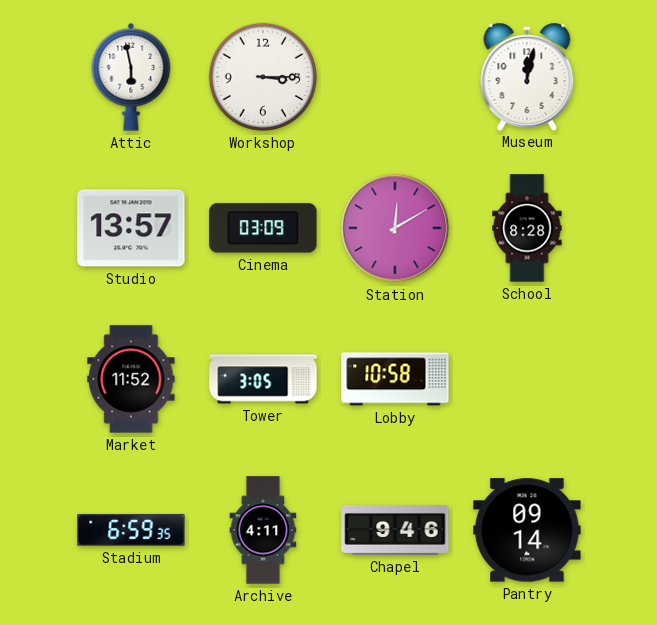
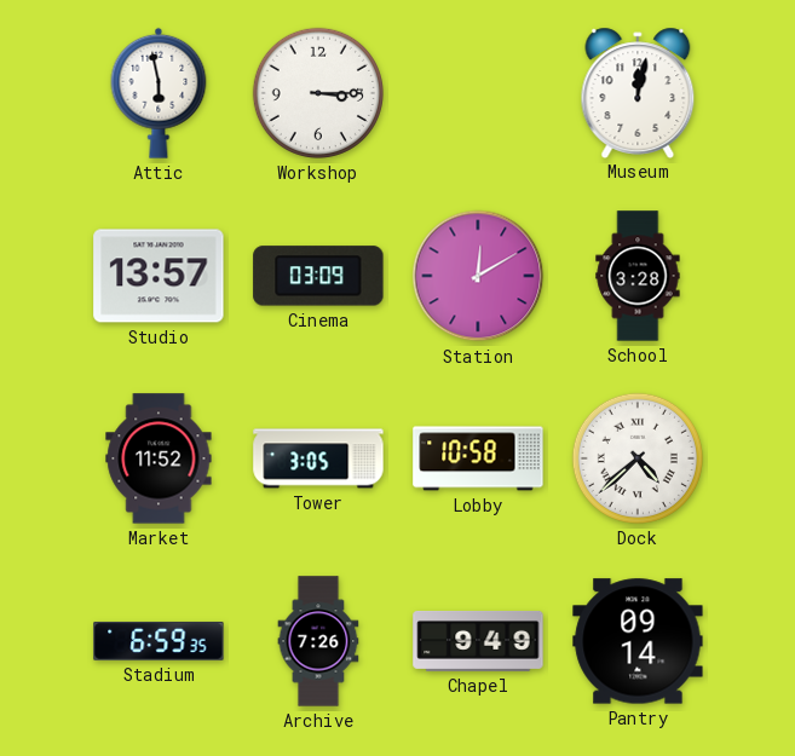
School: 8:28 -> 3:28
Dock: none -> 4:38
Archive: 4:11 -> 7:26
Chapel: 9:46 -> 9:49
